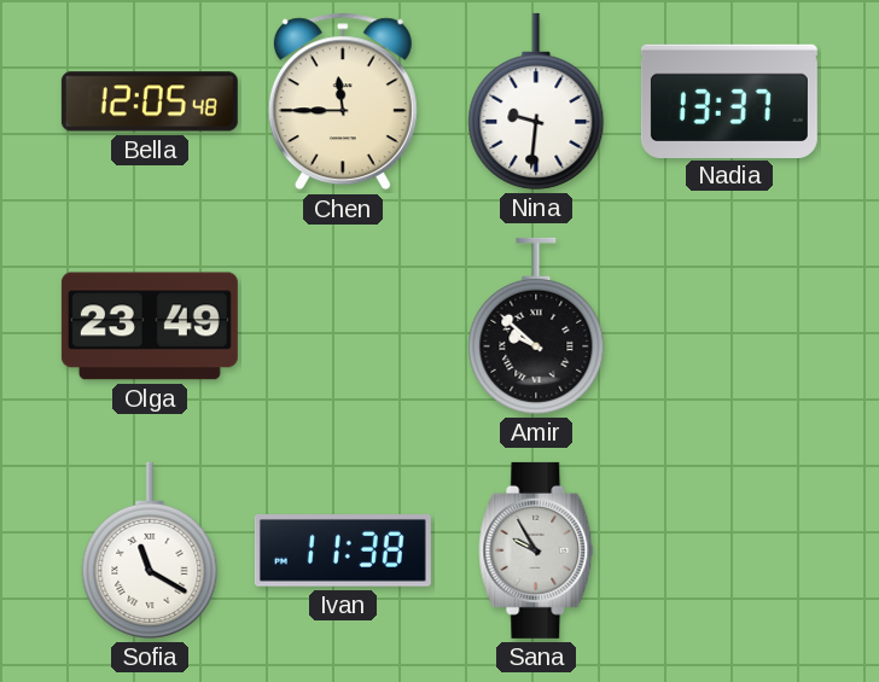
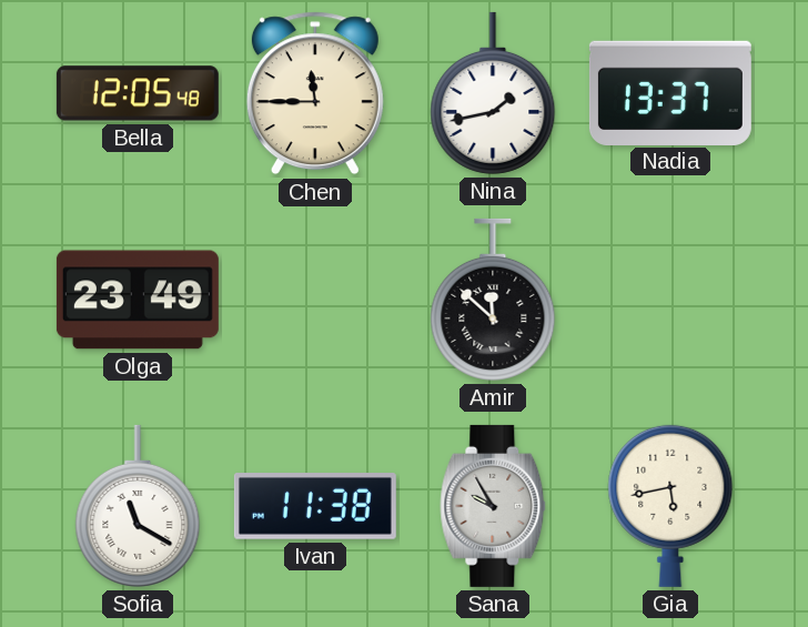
Nina: 9:31 -> 1:43
Amir: 9:52 -> 11:52
Gia: none -> 5:43
